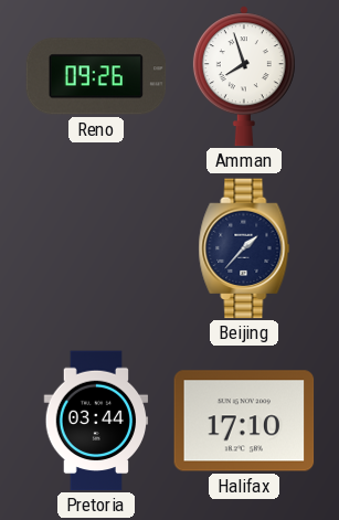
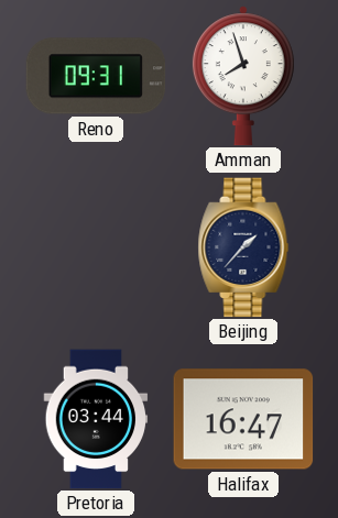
Reno: 09:26 -> 09:31
Halifax: 17:10 -> 16:47
